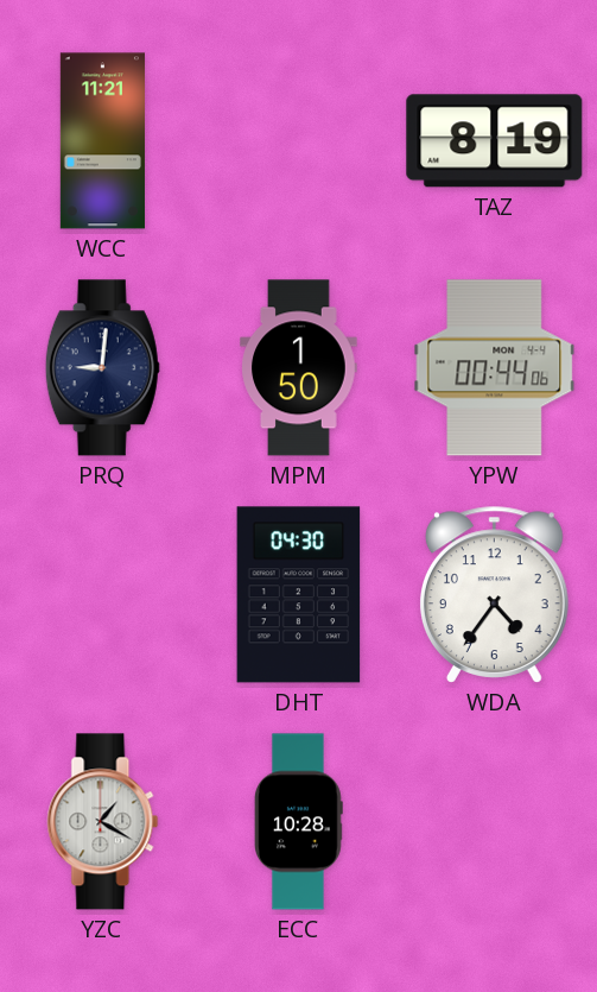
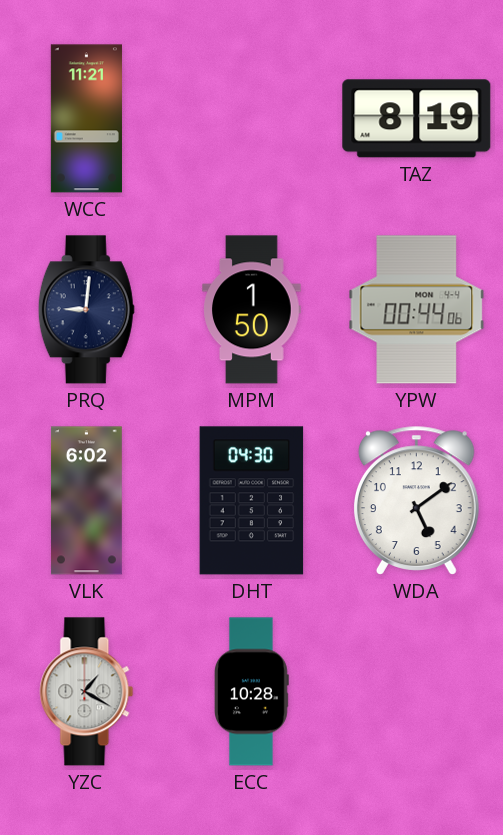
VLK: none -> 6:02
WDA: 4:36 -> 5:09
